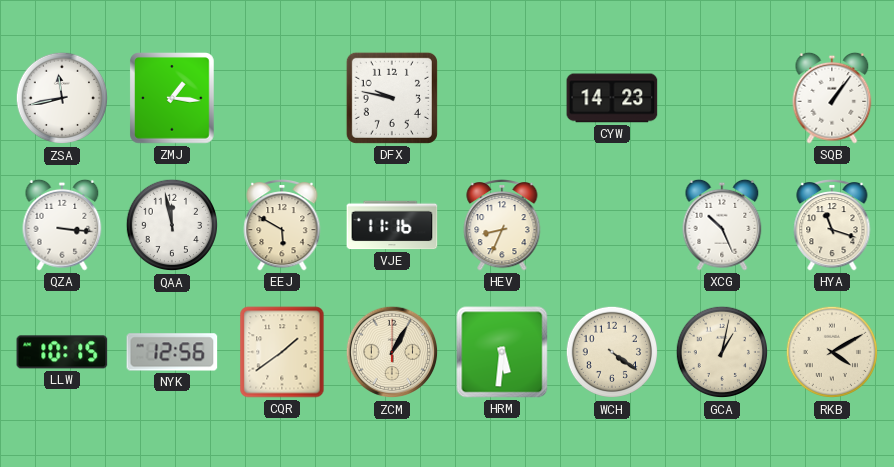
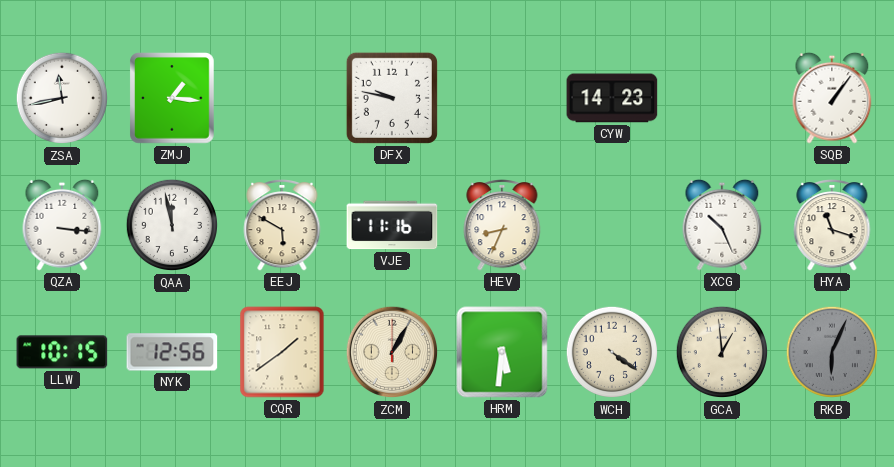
GCA: 1:02 -> 12:59
RKB: 4:10 -> 6:04
RKB dial: cream -> grey
